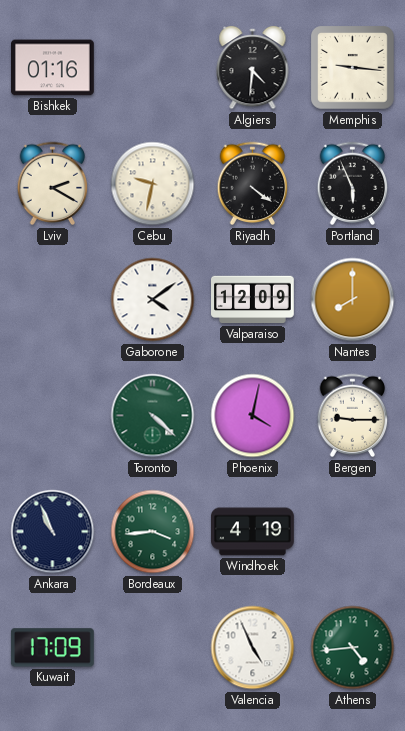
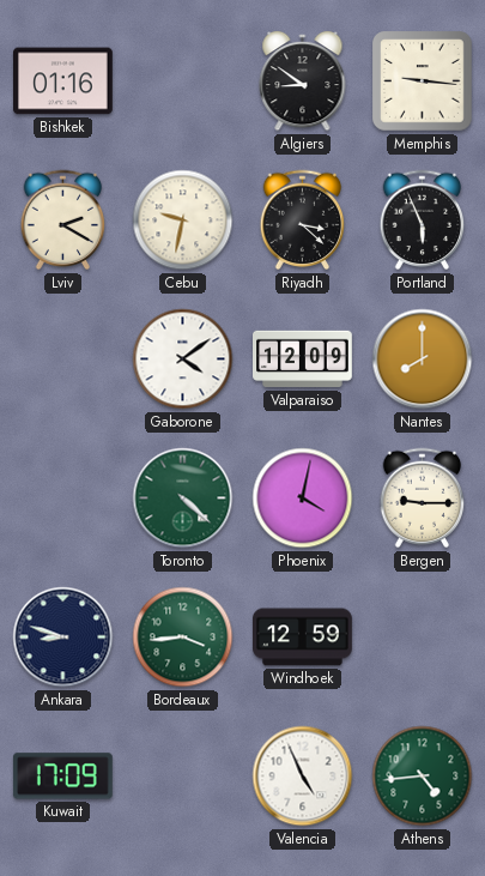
Algiers: 4:31 -> 8:51
Riyadh: 4:21 -> 3:22
Ankara: 10:56 -> 8:48
Windhoek: 4:19 -> 12:59
